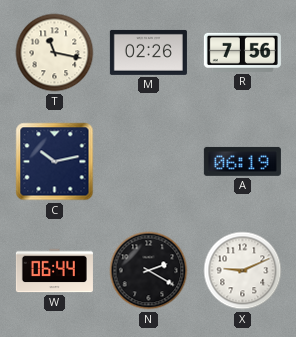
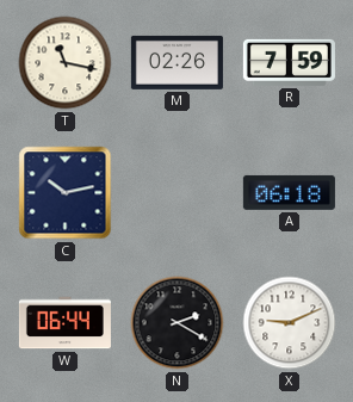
R: 7:56 -> 7:59
A: 06:19 -> 06:18
